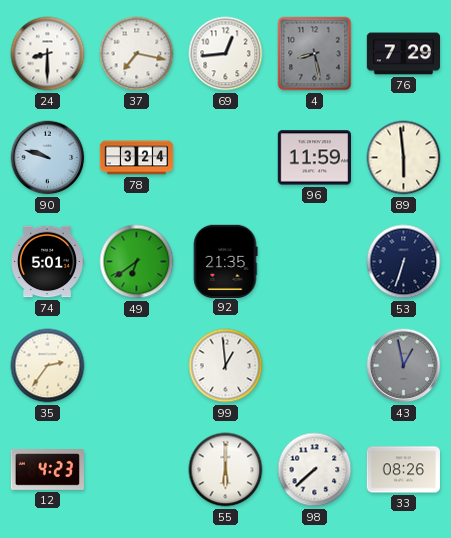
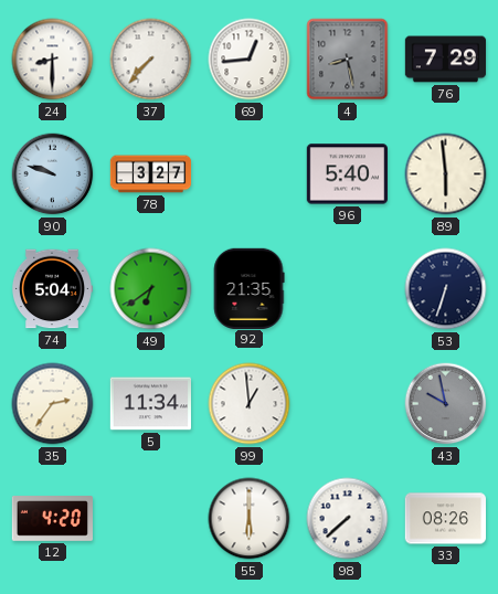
37: 7:17 -> 7:37
78: 3:24 -> 3:27
96: 11:59 -> 5:40
74: 5:01 -> 5:04
5: none -> 11:34
43: 12:58 -> 9:58
12: 4:23 -> 4:20
